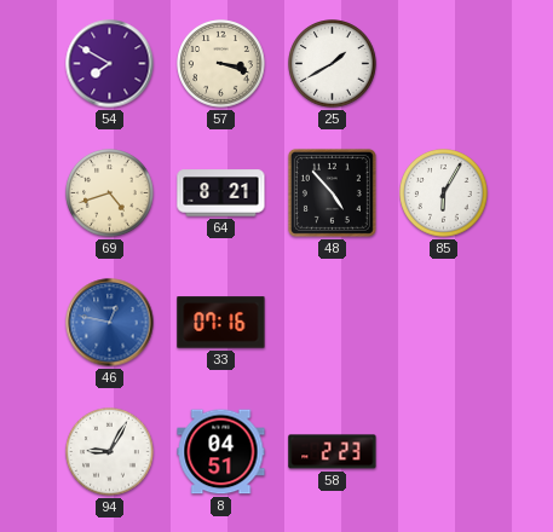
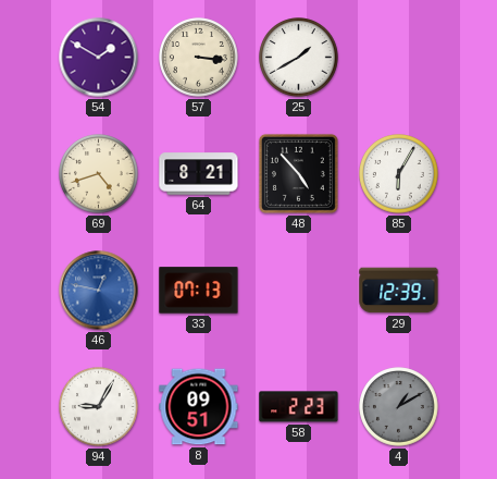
54: 7:50 -> 1:50
57: 3:18 -> 3:16
33: 07:16 -> 07:13
29: none -> 12:39
8: 04:51 -> 09:51
4: none -> 1:10
